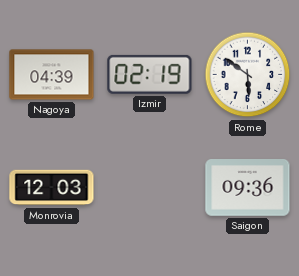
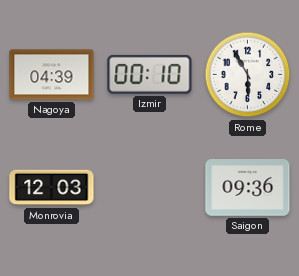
Izmir: 02:19 -> 00:10
Rome: 5:51 -> 5:55
